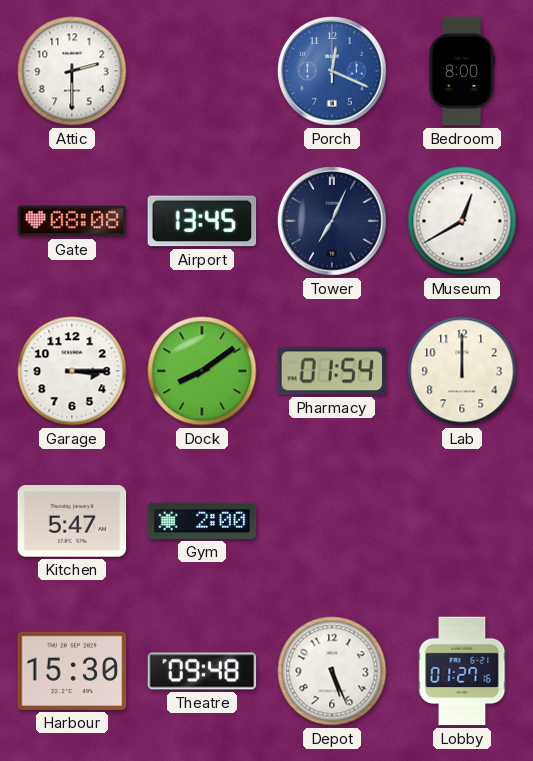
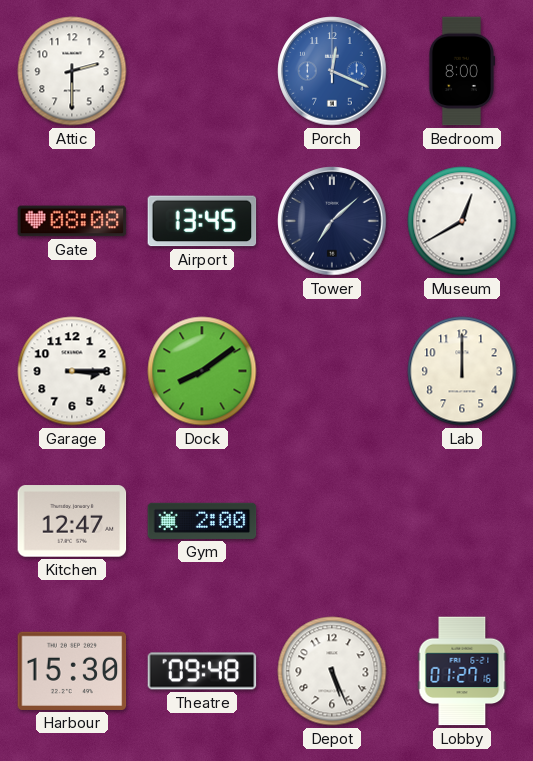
Tower: 7:04 -> 7:08
Pharmacy: 01:54 -> none
Kitchen: 5:47 -> 12:47
